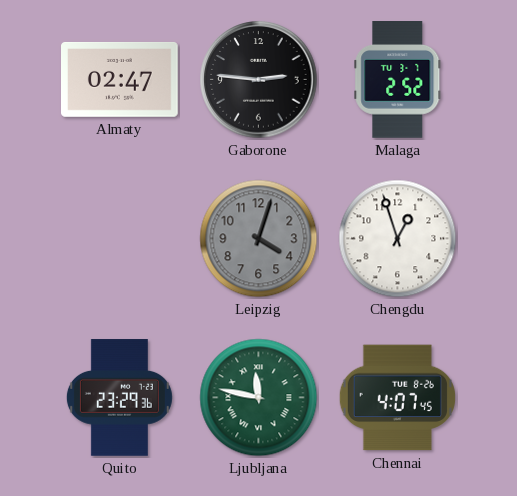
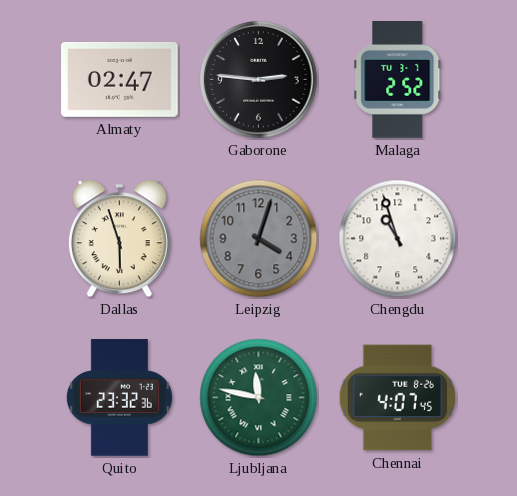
Dallas: none -> 5:57
Chengdu: 12:57 -> 10:57
Quito: 23:29 -> 23:32
